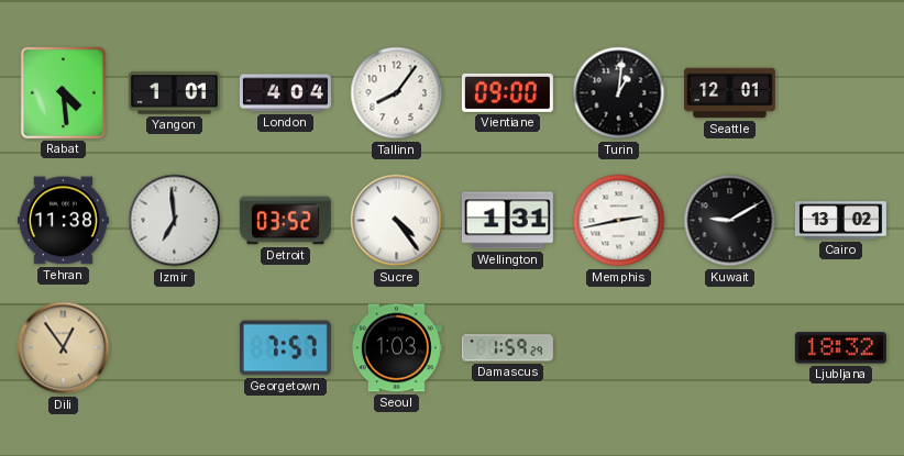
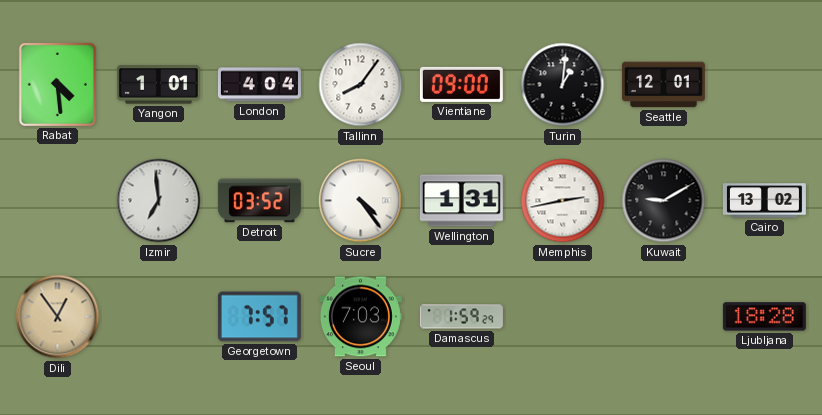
Tehran: 11:38 -> none
Seoul: 1:03 -> 7:03
Ljubljana: 18:32 -> 18:28
